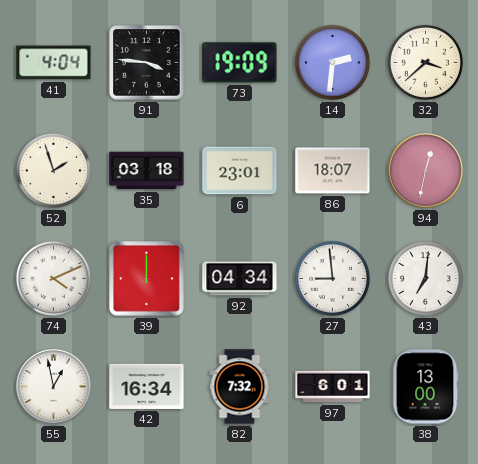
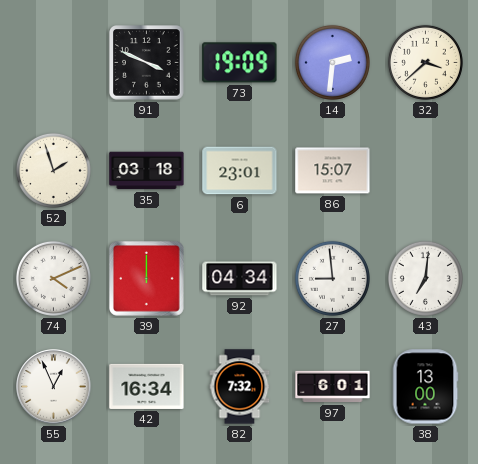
41: 4:04 -> none
91: 3:46 -> 3:49
86: 18:07 -> 15:07
94: 12:32 -> none
55: 12:58 -> 12:56
